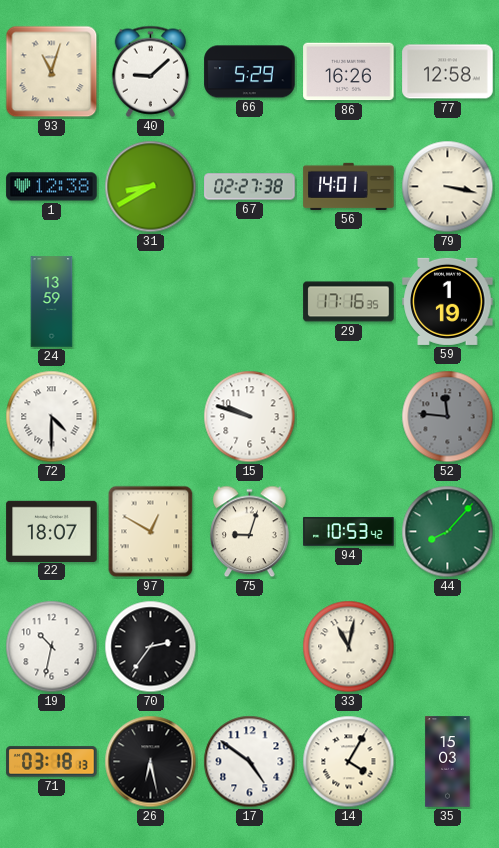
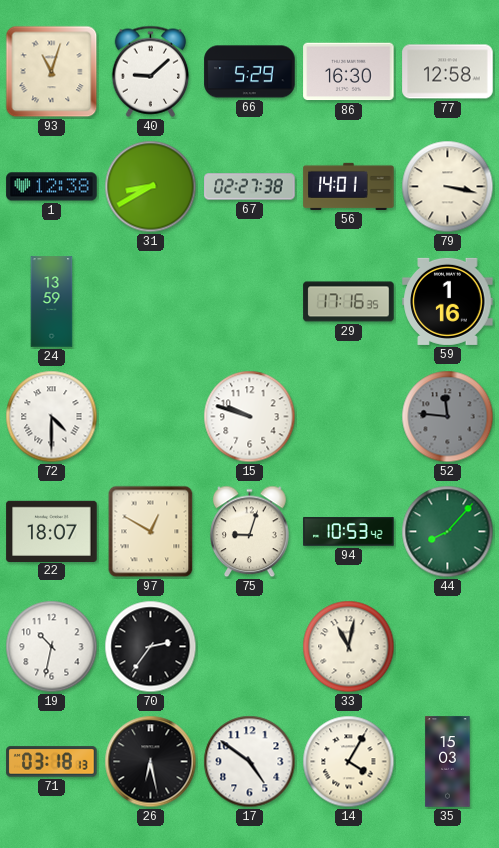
86: 16:26 -> 16:30
59: 1:19 -> 1:16
